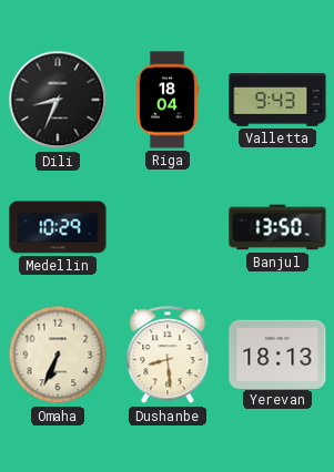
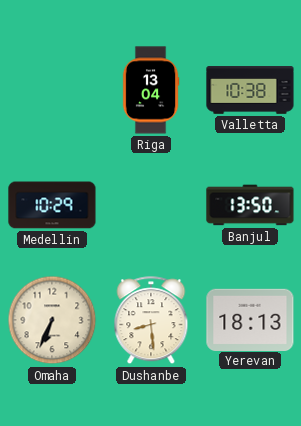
Dili: 8:34 -> none
Riga: 18:04 -> 13:04
Valletta: 9:43 -> 10:38
